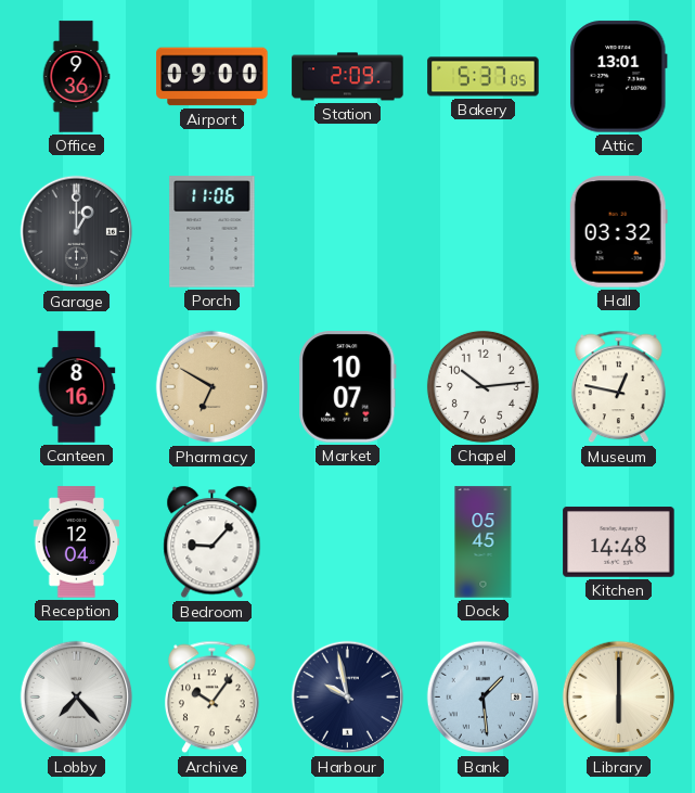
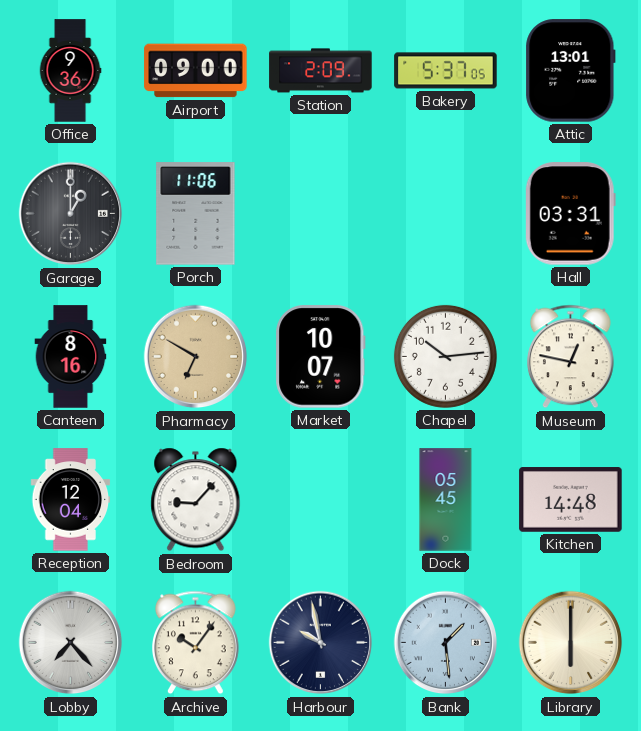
Hall: 03:32 -> 03:31
